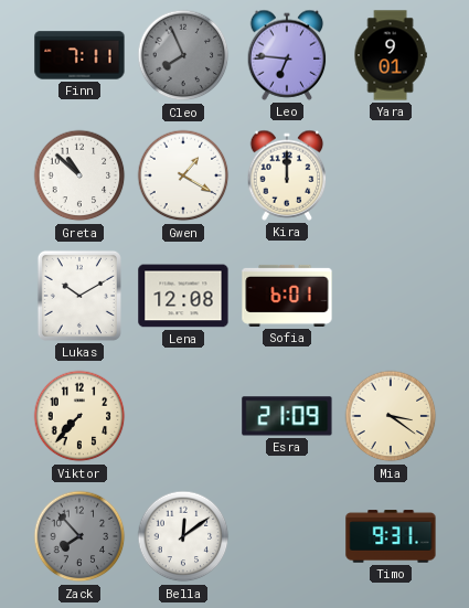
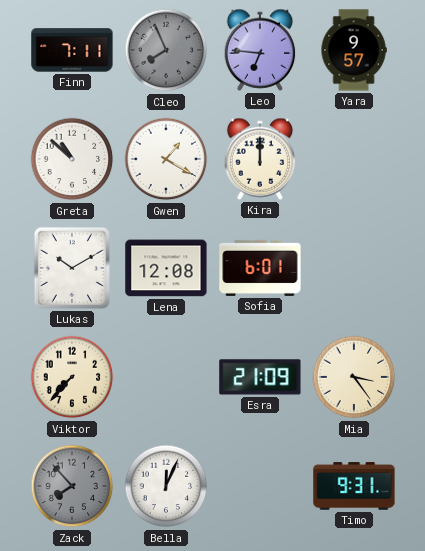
Yara: 9:01 -> 9:57
Mia: 3:21 -> 3:24
Bella: 12:09 -> 12:04
